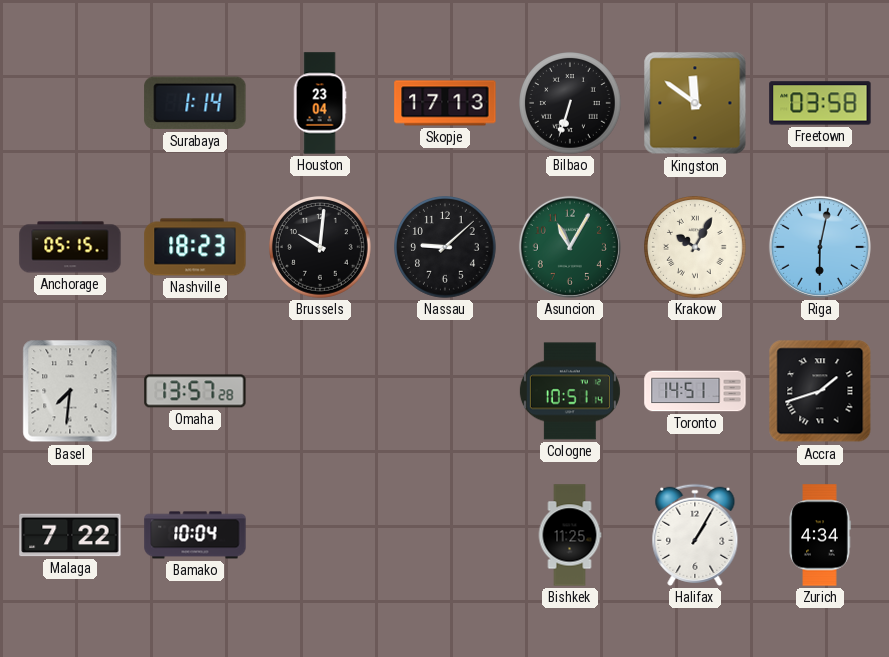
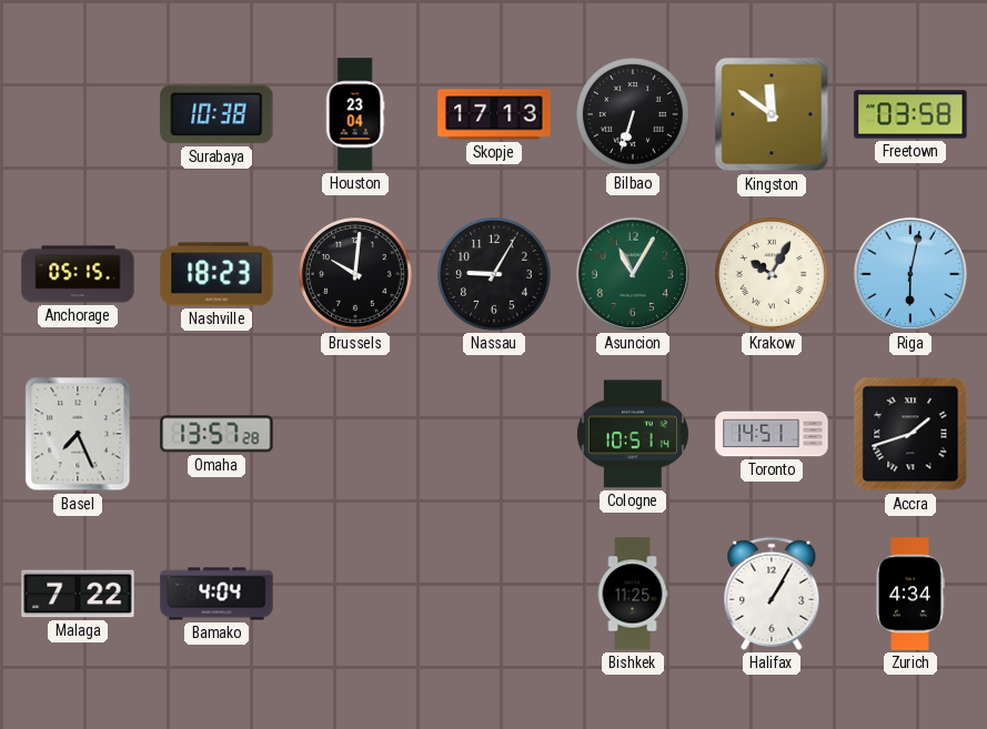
Surabaya: 1:14 -> 10:38
Nassau: 9:08 -> 9:05
Basel: 7:31 -> 7:26
Bamako: 10:04 -> 4:04
